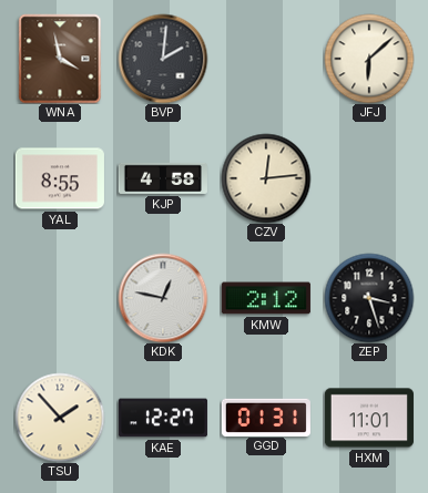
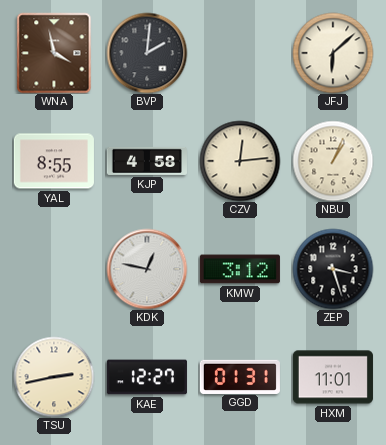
NBU: none -> 1:04
KMW: 2:12 -> 3:12
TSU: 1:53 -> 2:43
